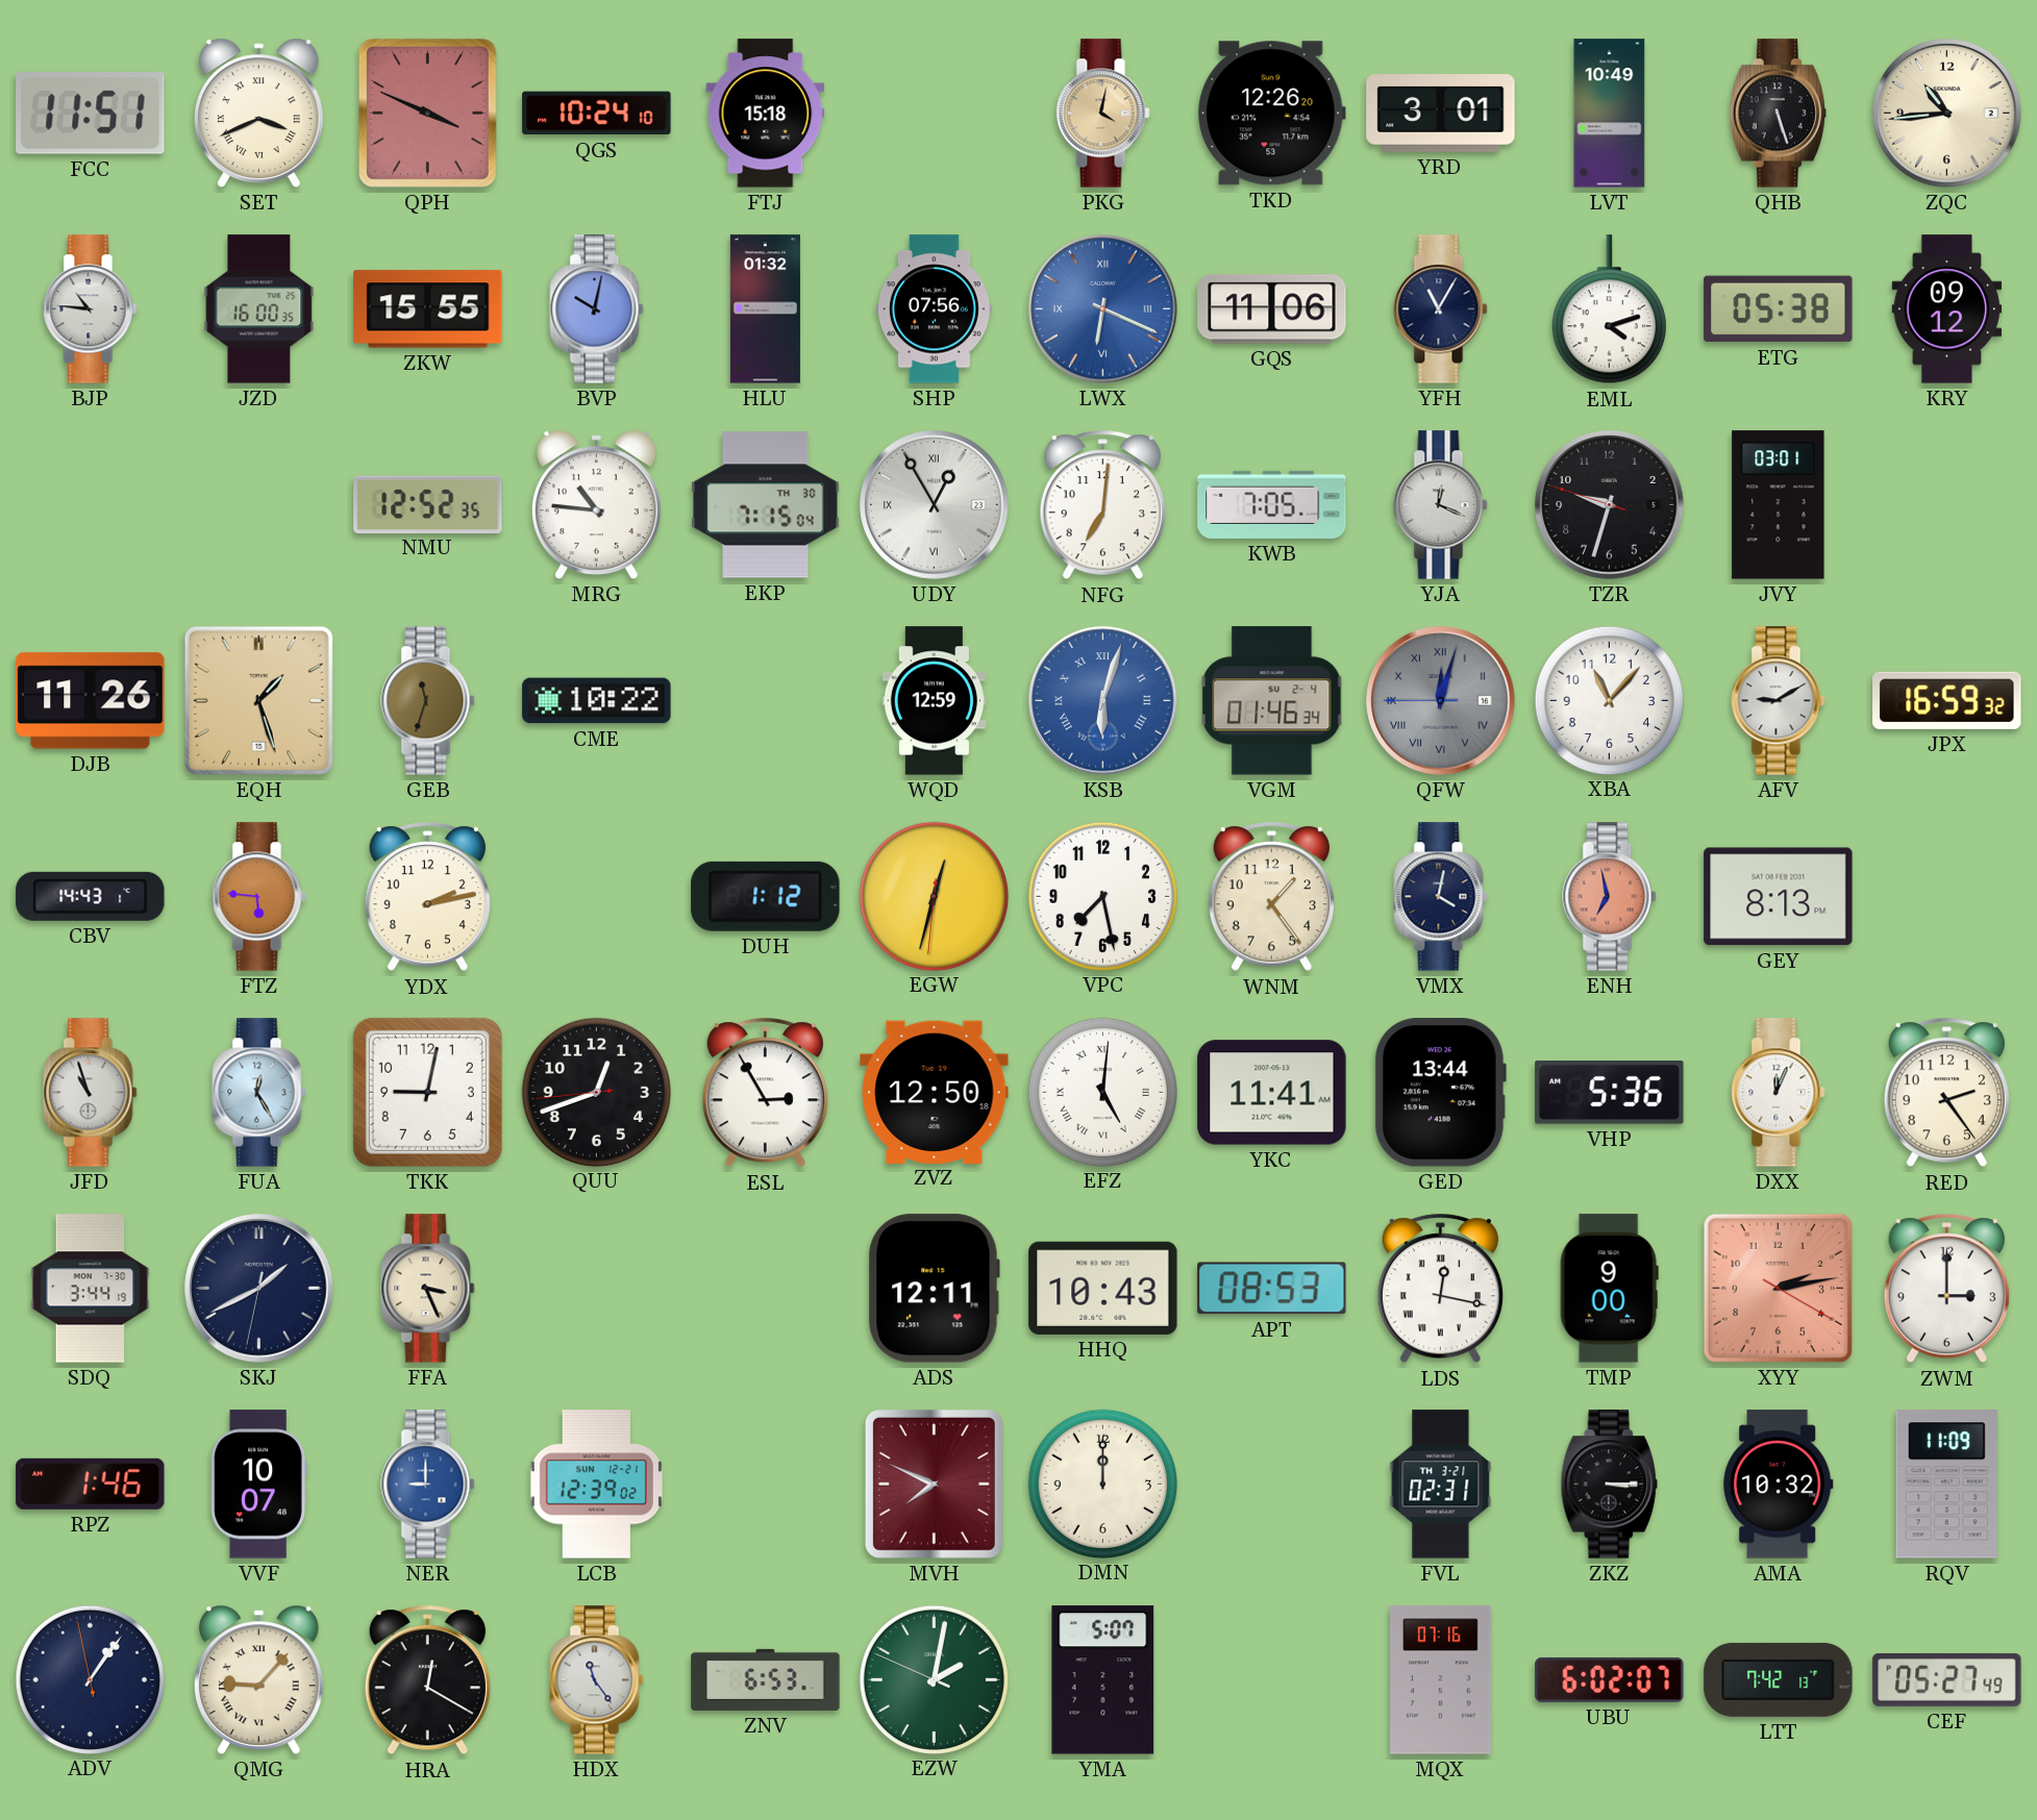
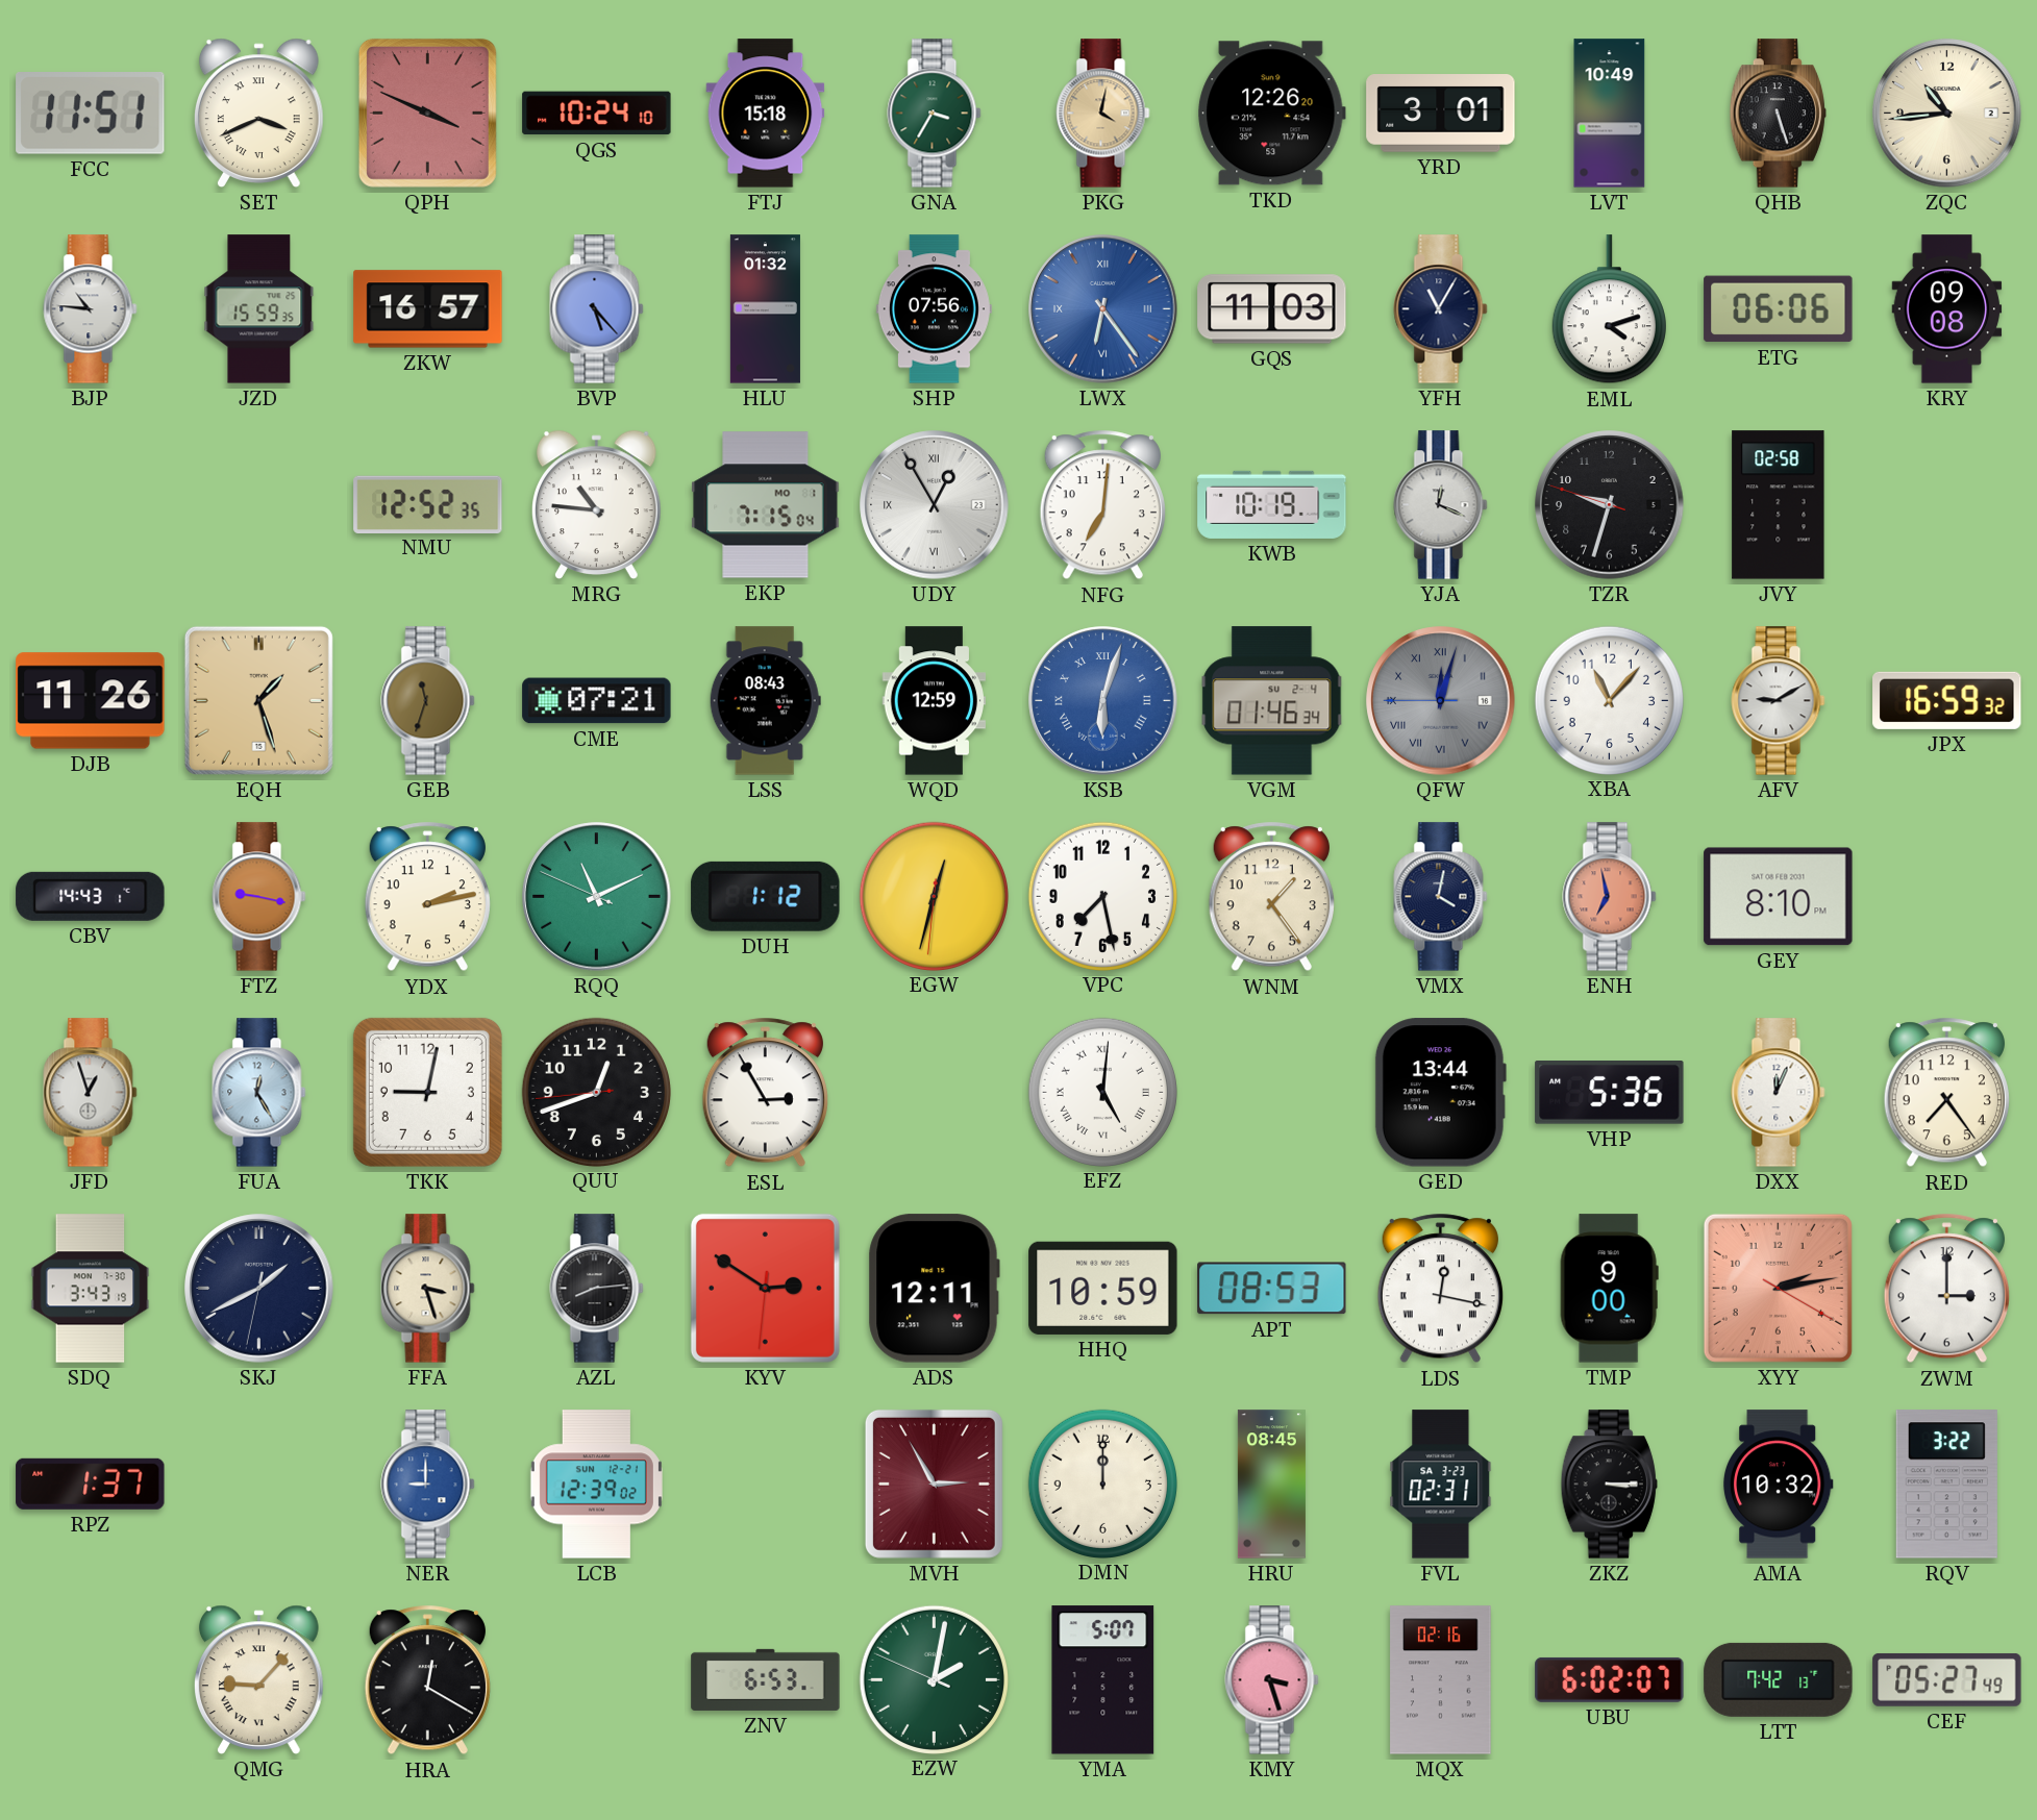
GNA: none -> 3:35
JZD: 16:00 -> 15:59
ZKW: 15:55 -> 16:57
BVP: 10:02 -> 5:23
LWX: 6:19 -> 6:24
GQS: 11:06 -> 11:03
ETG: 05:38 -> 06:06
KRY: 09:12 -> 09:08
EKP date: TH 30 -> MO 1
KWB: 7:05 -> 10:19
JVY: 03:01 -> 02:58
CME: 10:22 -> 07:21
LSS: none -> 08:43
FTZ: 5:46 -> 9:17
RQQ: none -> 11:10
GEY: 8:13 -> 8:10
JFD: 10:57 -> 12:57
ZVZ: 12:50 -> none
YKC: 11:41 -> none
RED: 2:24 -> 7:24
SDQ: 3:44 -> 3:43
FFA: 3:26 -> 3:27
AZL: none -> 8:14
KYV: none -> 2:50
HHQ: 10:43 -> 10:59
RPZ: 1:46 -> 1:37
VVF: 10:07 -> none
MVH: 7:49 -> 2:55
HRU: none -> 08:45
FVL date: TH 3-21 -> SA 3-23
RQV: 11:09 -> 3:22
ADV: 1:05 -> none
HDX: 11:24 -> none
KMY: none -> 3:27
MQX: 07:16 -> 02:16
